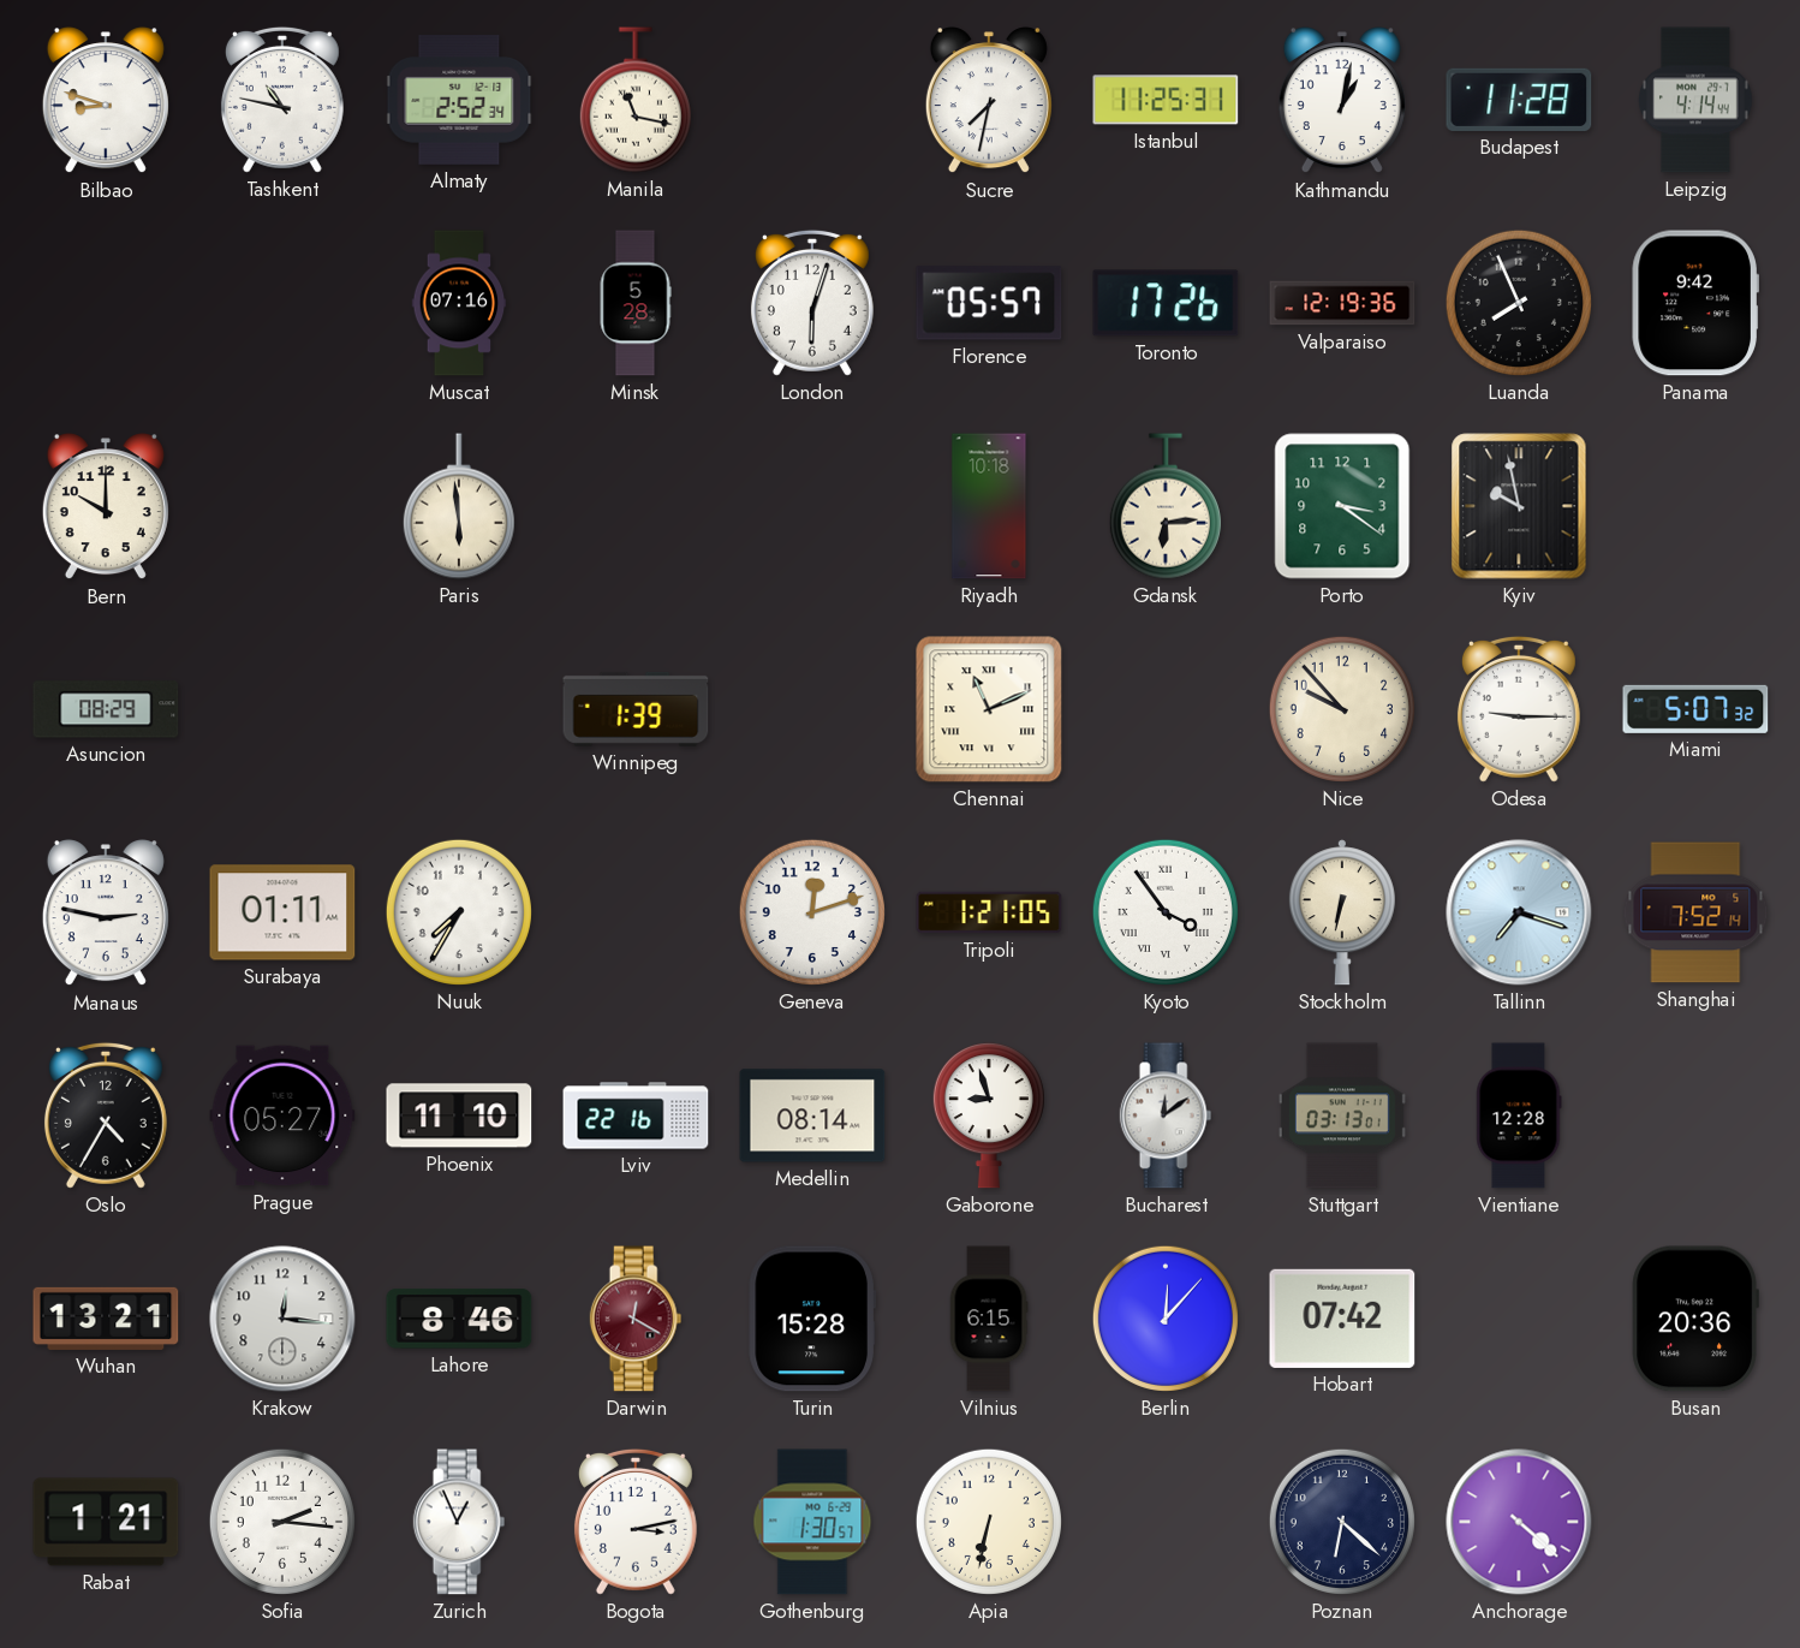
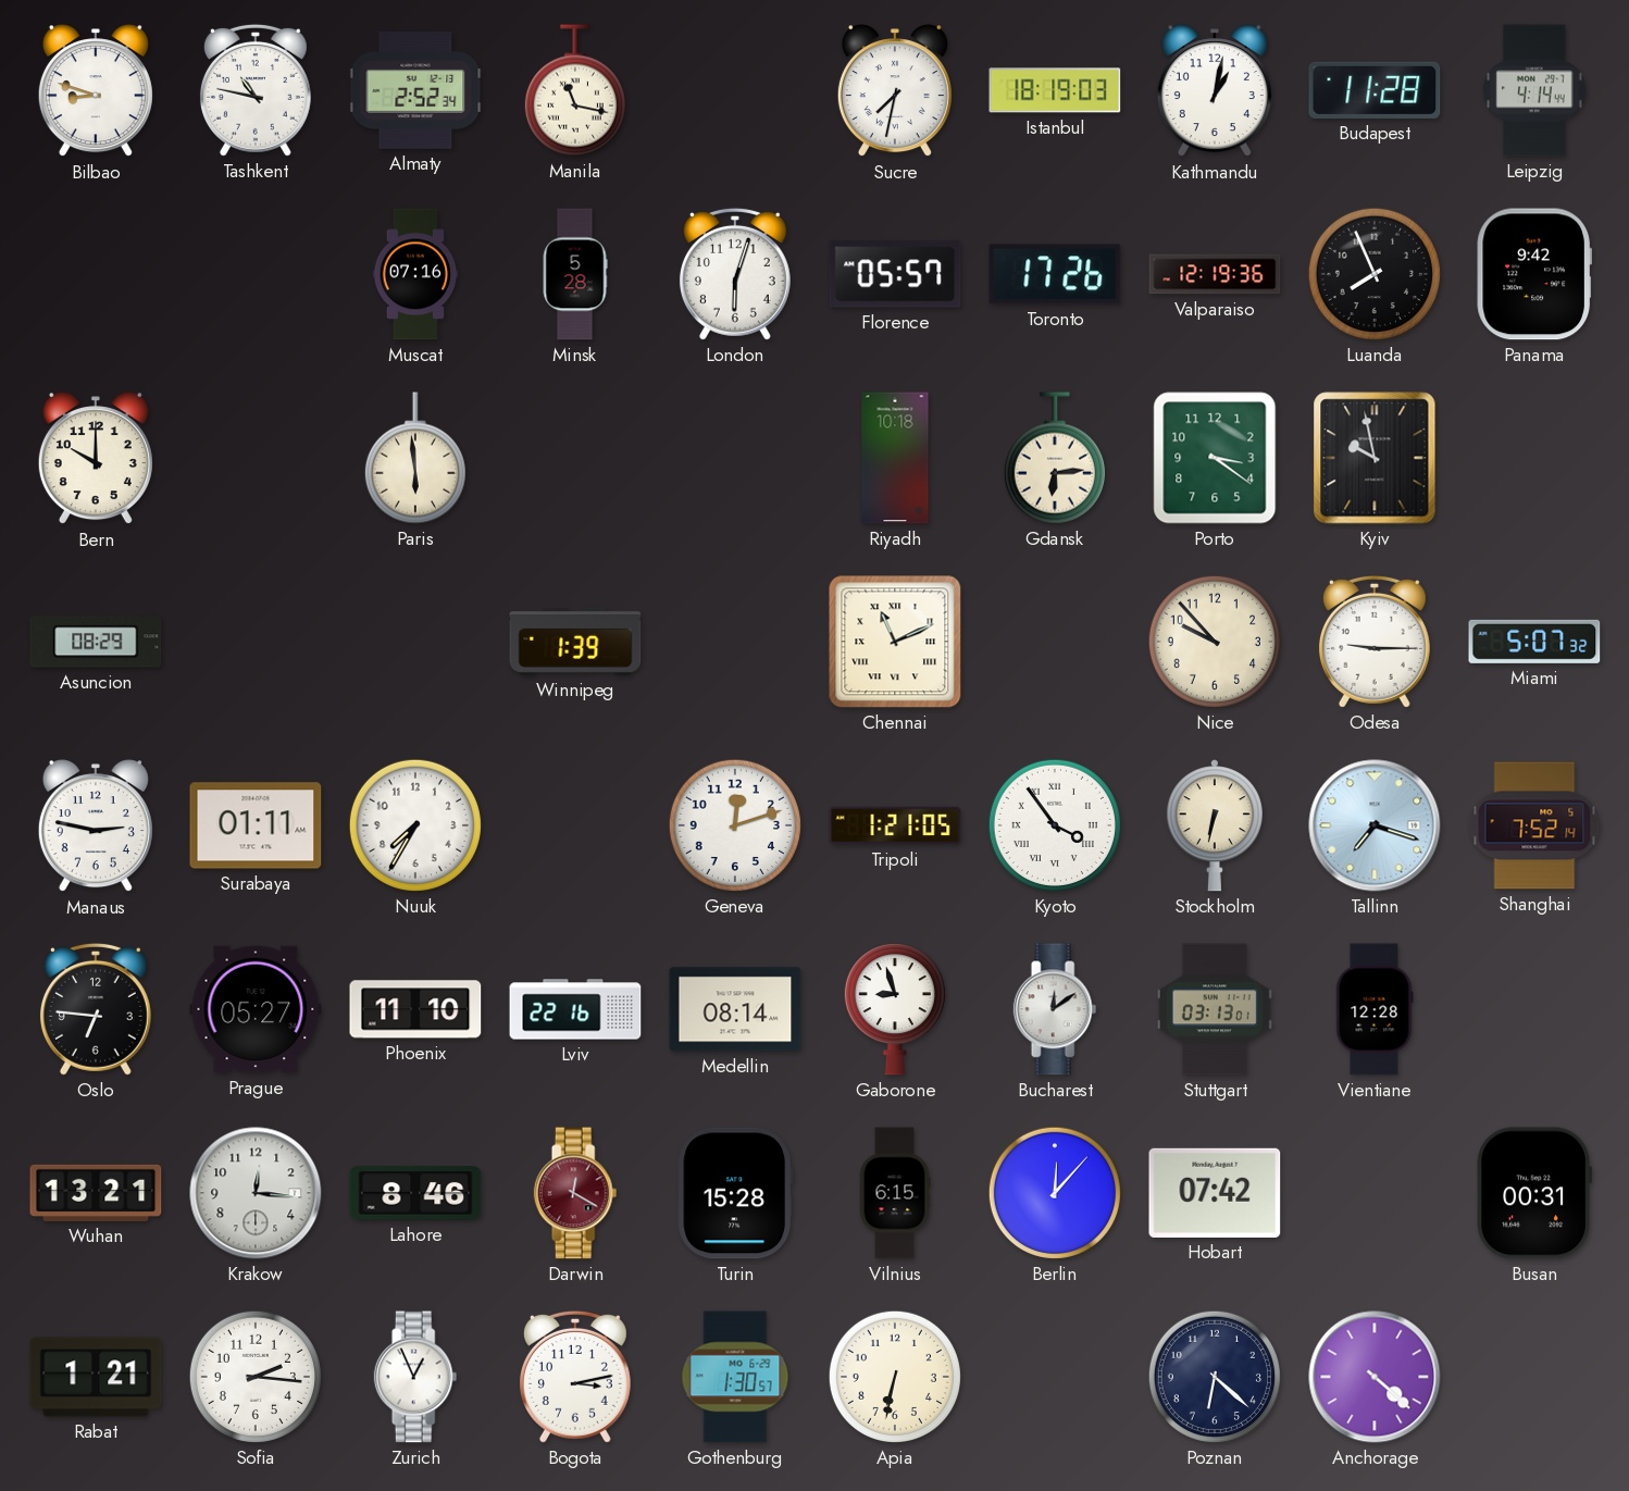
Istanbul: 11:25 -> 18:19
Oslo: 4:35 -> 6:46
Busan: 20:36 -> 00:31
